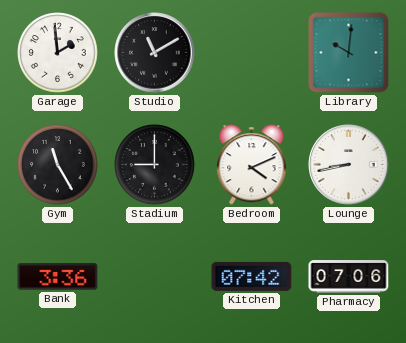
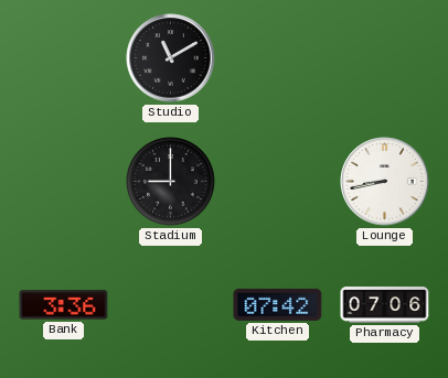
Garage: 1:59 -> none
Library: 10:01 -> none
Gym: 11:25 -> none
Bedroom: 4:11 -> none
